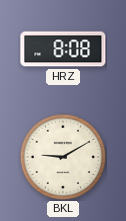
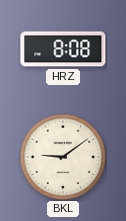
BKL: 9:10 -> 9:09
